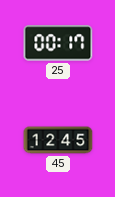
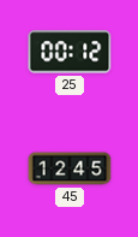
25: 00:17 -> 00:12
